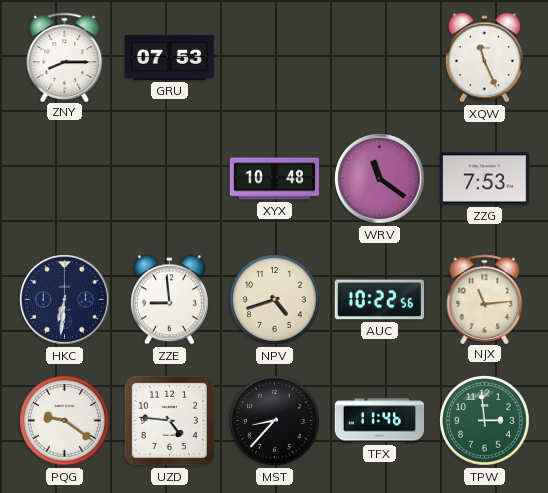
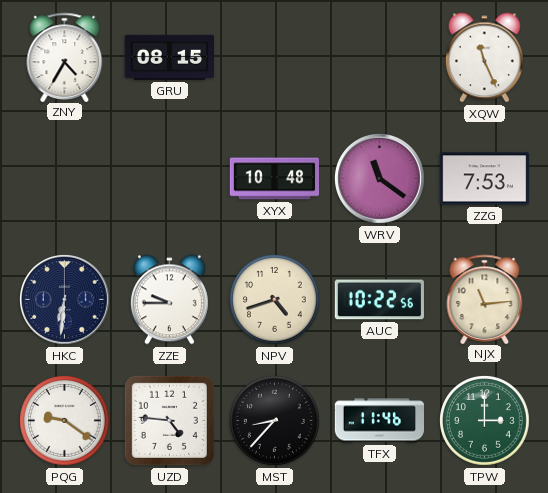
ZNY: 8:15 -> 4:35
GRU: 07:53 -> 08:15
ZZE: 8:59 -> 9:45
TPW: 2:59 -> 3:00
